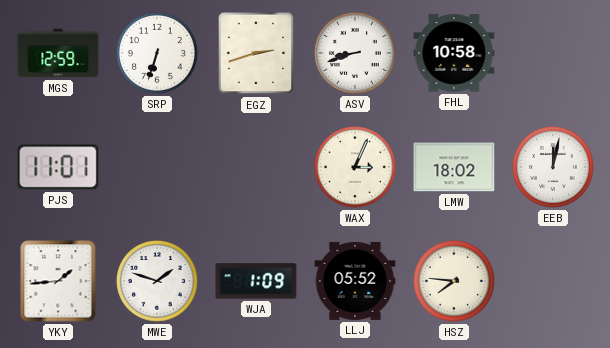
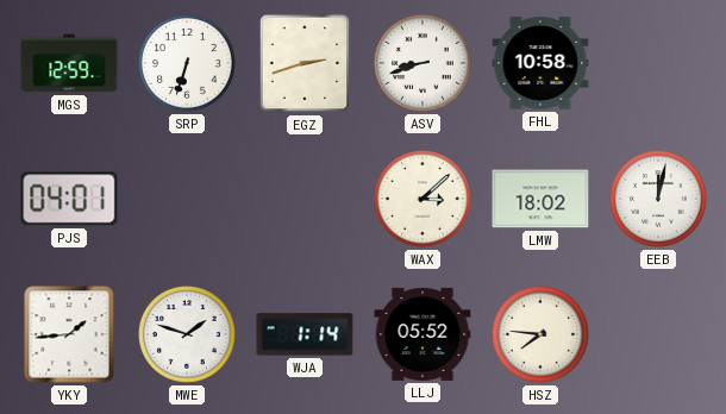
PJS: 11:01 -> 04:01
WAX: 3:04 -> 3:08
WJA: 1:09 -> 1:14
